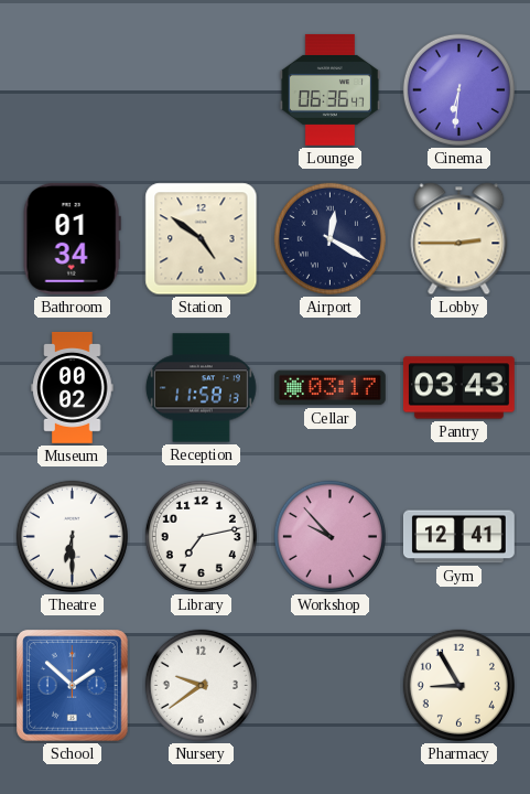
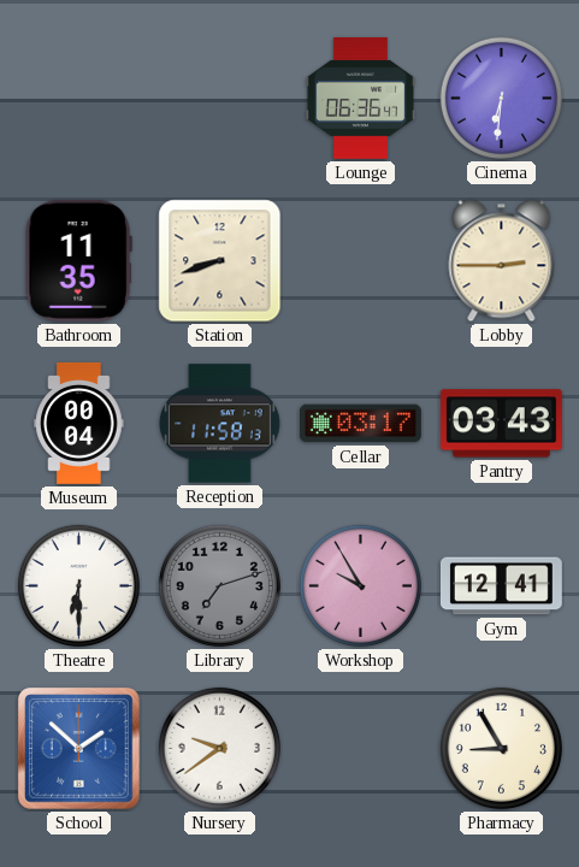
Bathroom: 01:34 -> 11:35
Station: 4:51 -> 8:42
Airport: 12:20 -> none
Museum: 00:02 -> 00:04
Library: 7:13 -> 7:12
Library dial: white -> grey
Workshop: 9:53 -> 9:55
